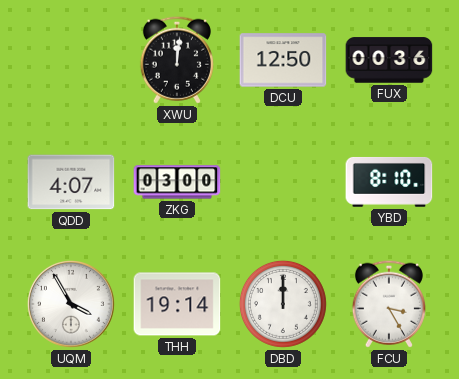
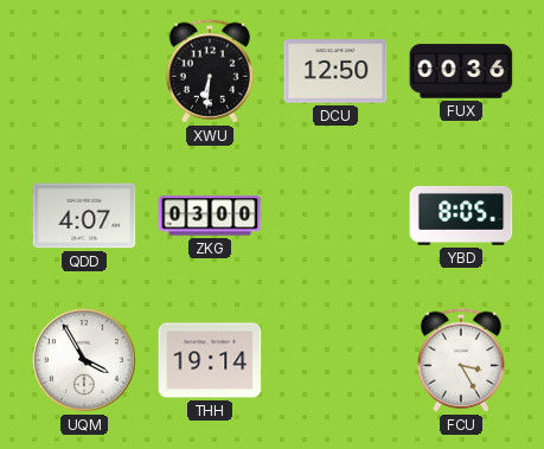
XWU: 12:01 -> 6:31
YBD: 8:10 -> 8:05
DBD: 12:00 -> none
